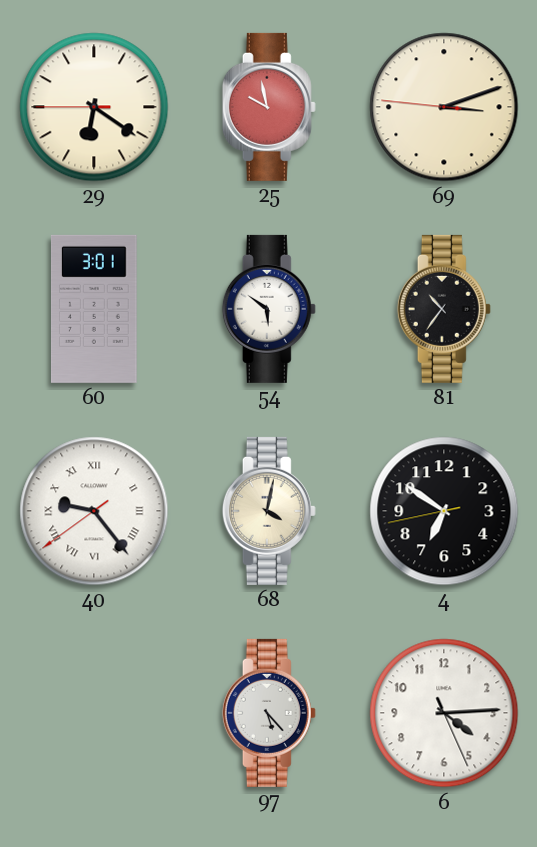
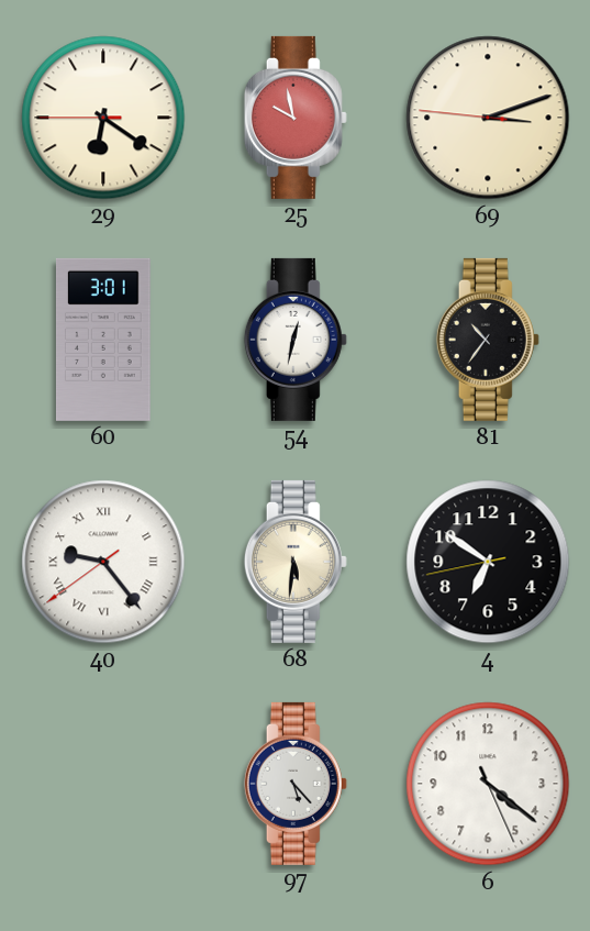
54: 5:51 -> 12:32
68: 4:02 -> 5:31
6: 4:14 -> 4:21
